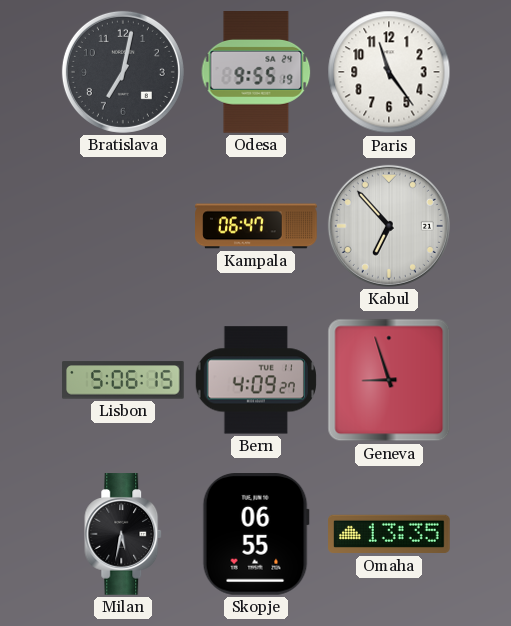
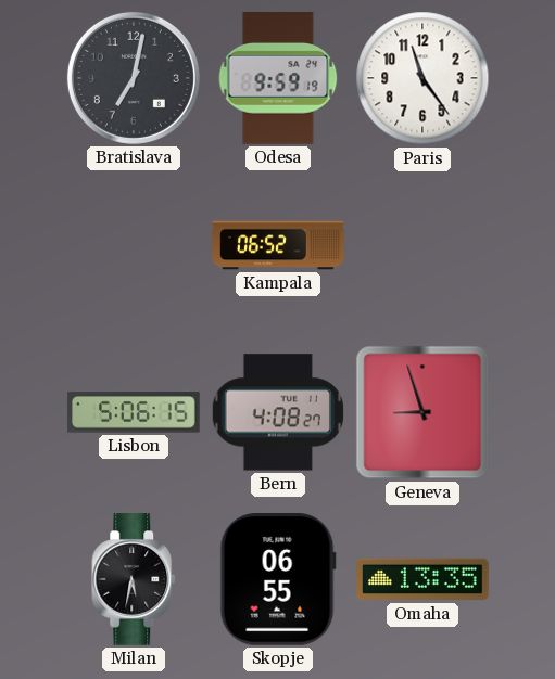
Odesa: 9:55 -> 9:59
Kampala: 06:47 -> 06:52
Kabul: 6:53 -> none
Bern: 4:09 -> 4:08
